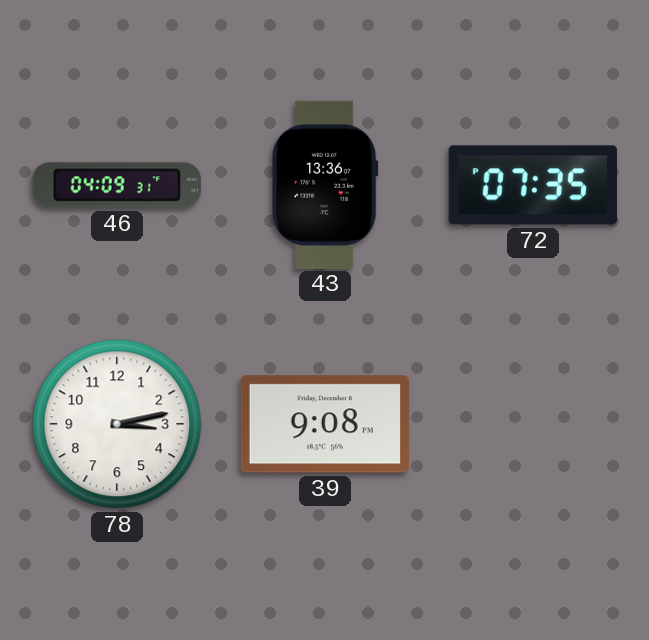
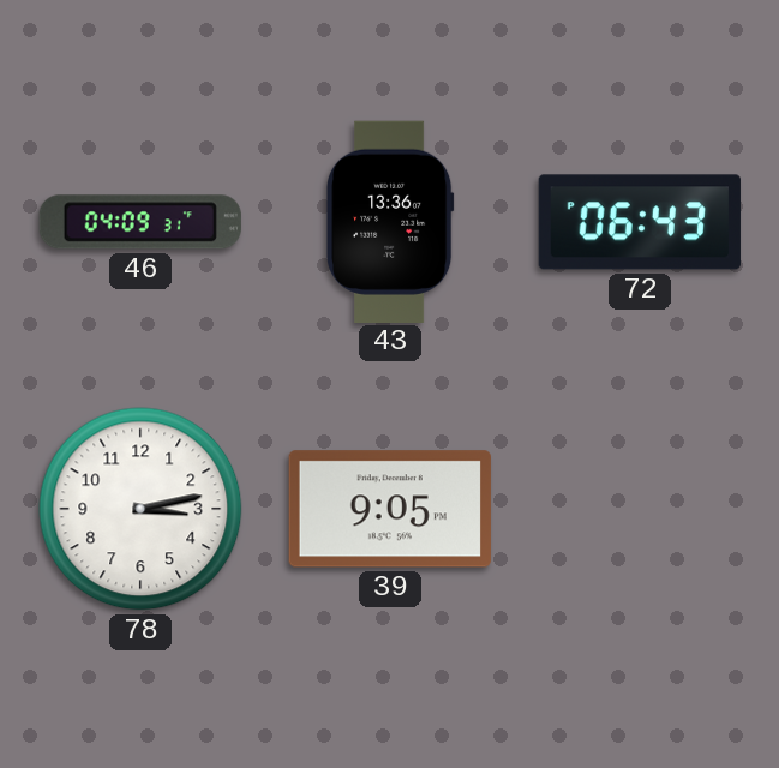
72: 07:35 -> 06:43
39: 9:08 -> 9:05
